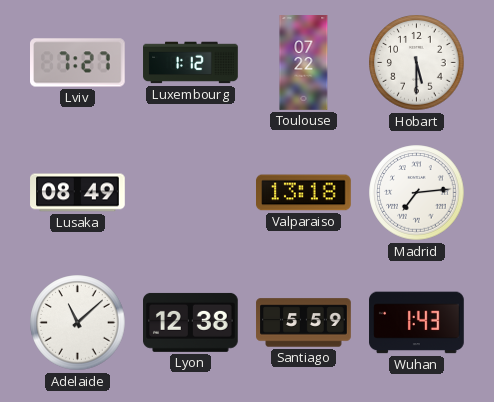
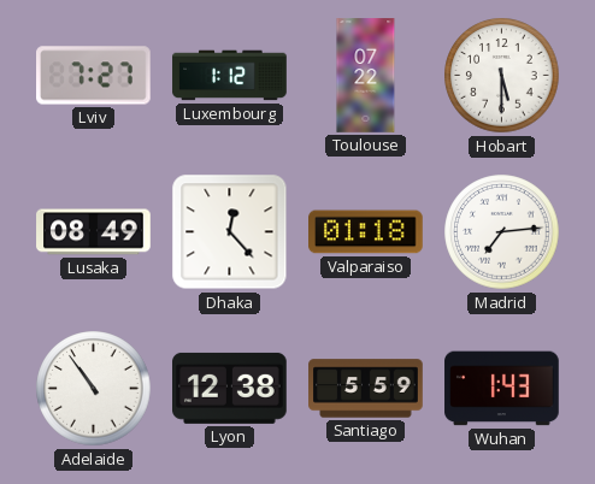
Dhaka: none -> 12:23
Valparaiso: 13:18 -> 01:18
Adelaide: 11:08 -> 10:54
